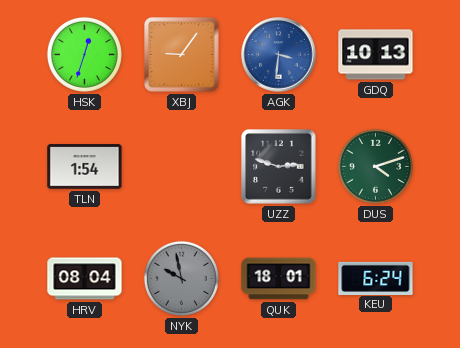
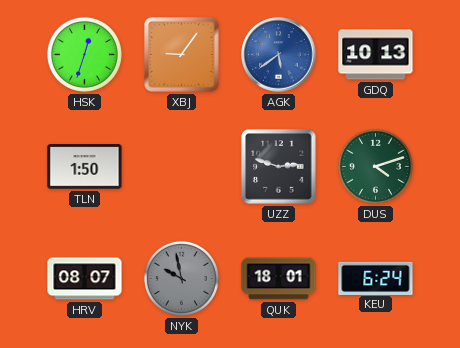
AGK: 3:31 -> 5:39
TLN: 1:54 -> 1:50
HRV: 08:04 -> 08:07
